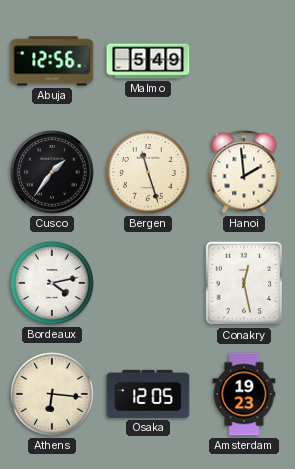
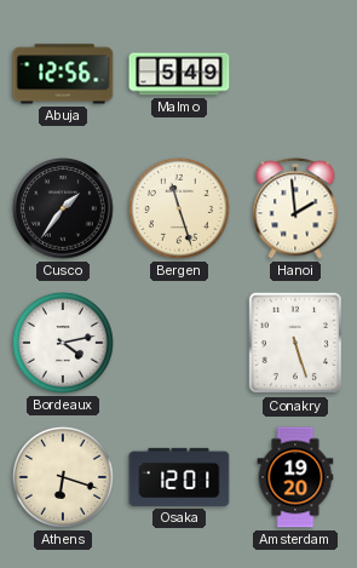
Conakry: 12:28 -> 5:27
Athens: 6:16 -> 6:18
Osaka: 12:05 -> 12:01
Amsterdam: 19:23 -> 19:20
